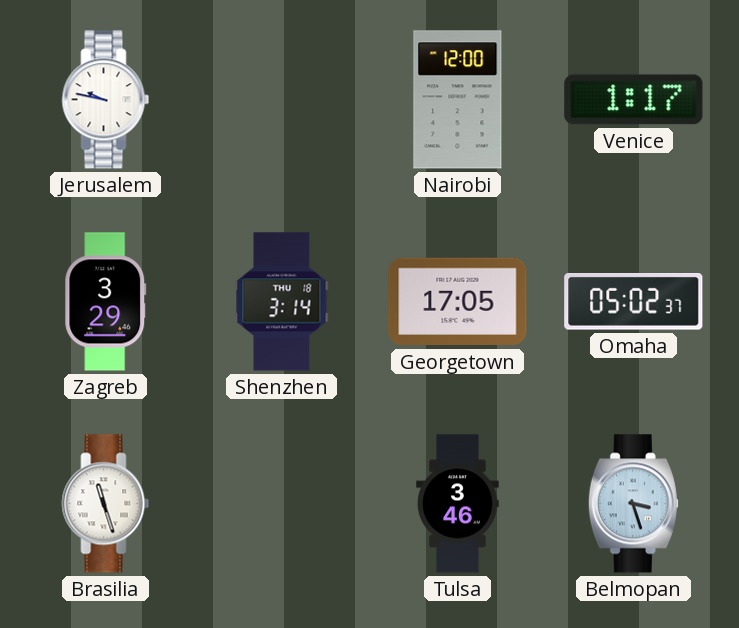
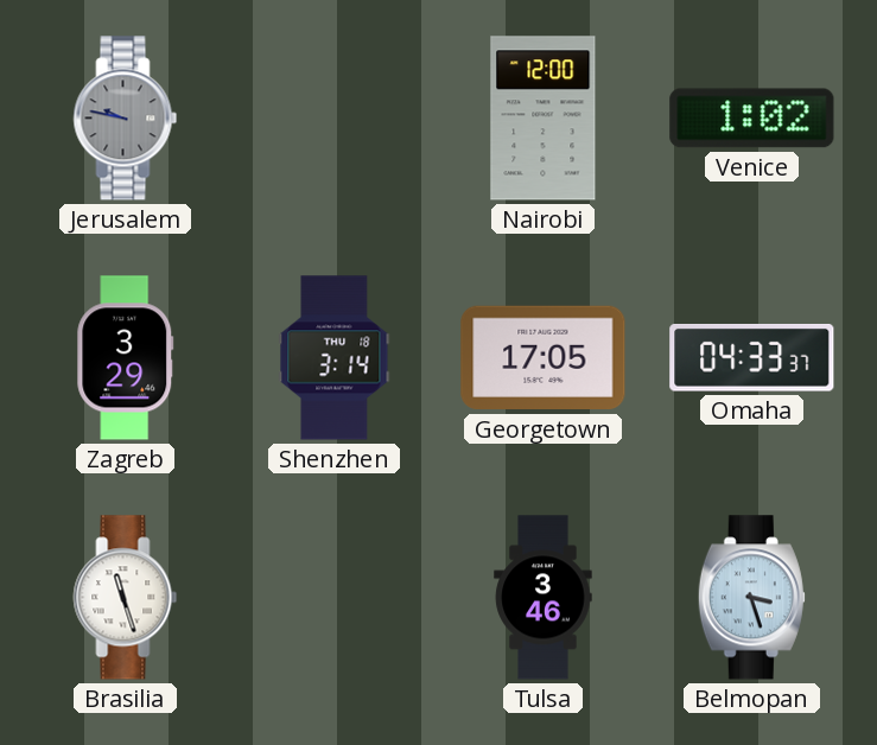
Jerusalem dial: white -> grey
Venice: 1:17 -> 1:02
Omaha: 05:02 -> 04:33
